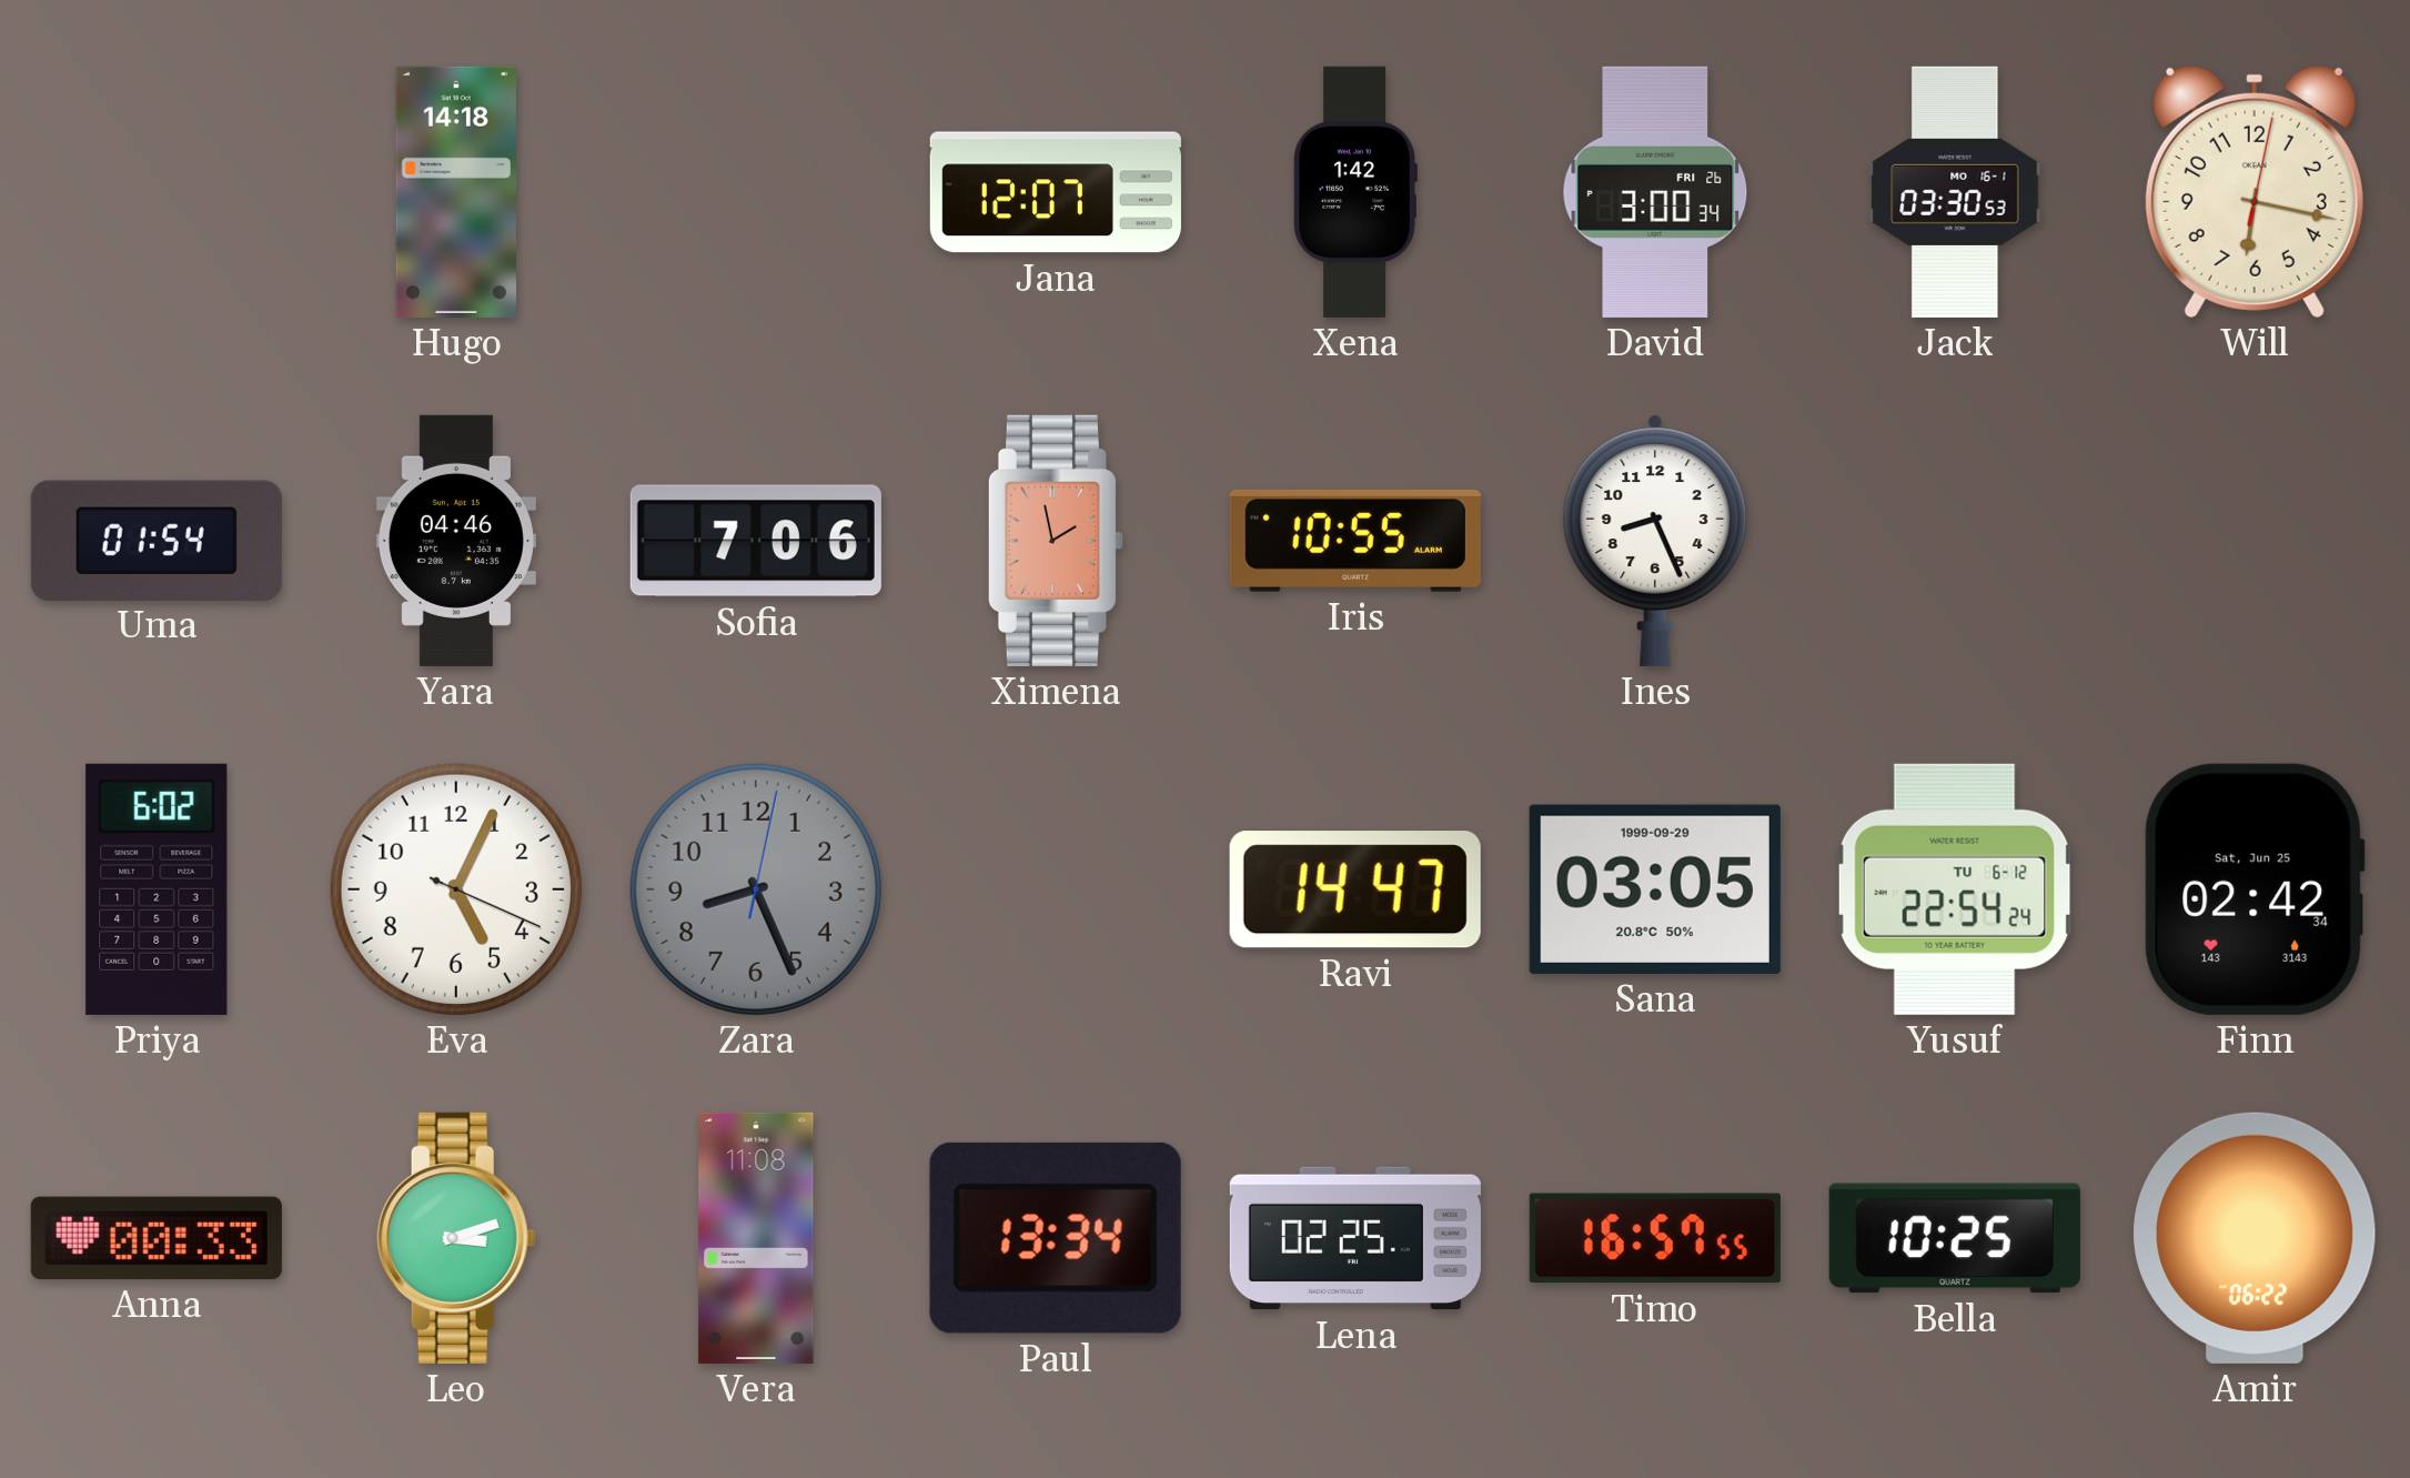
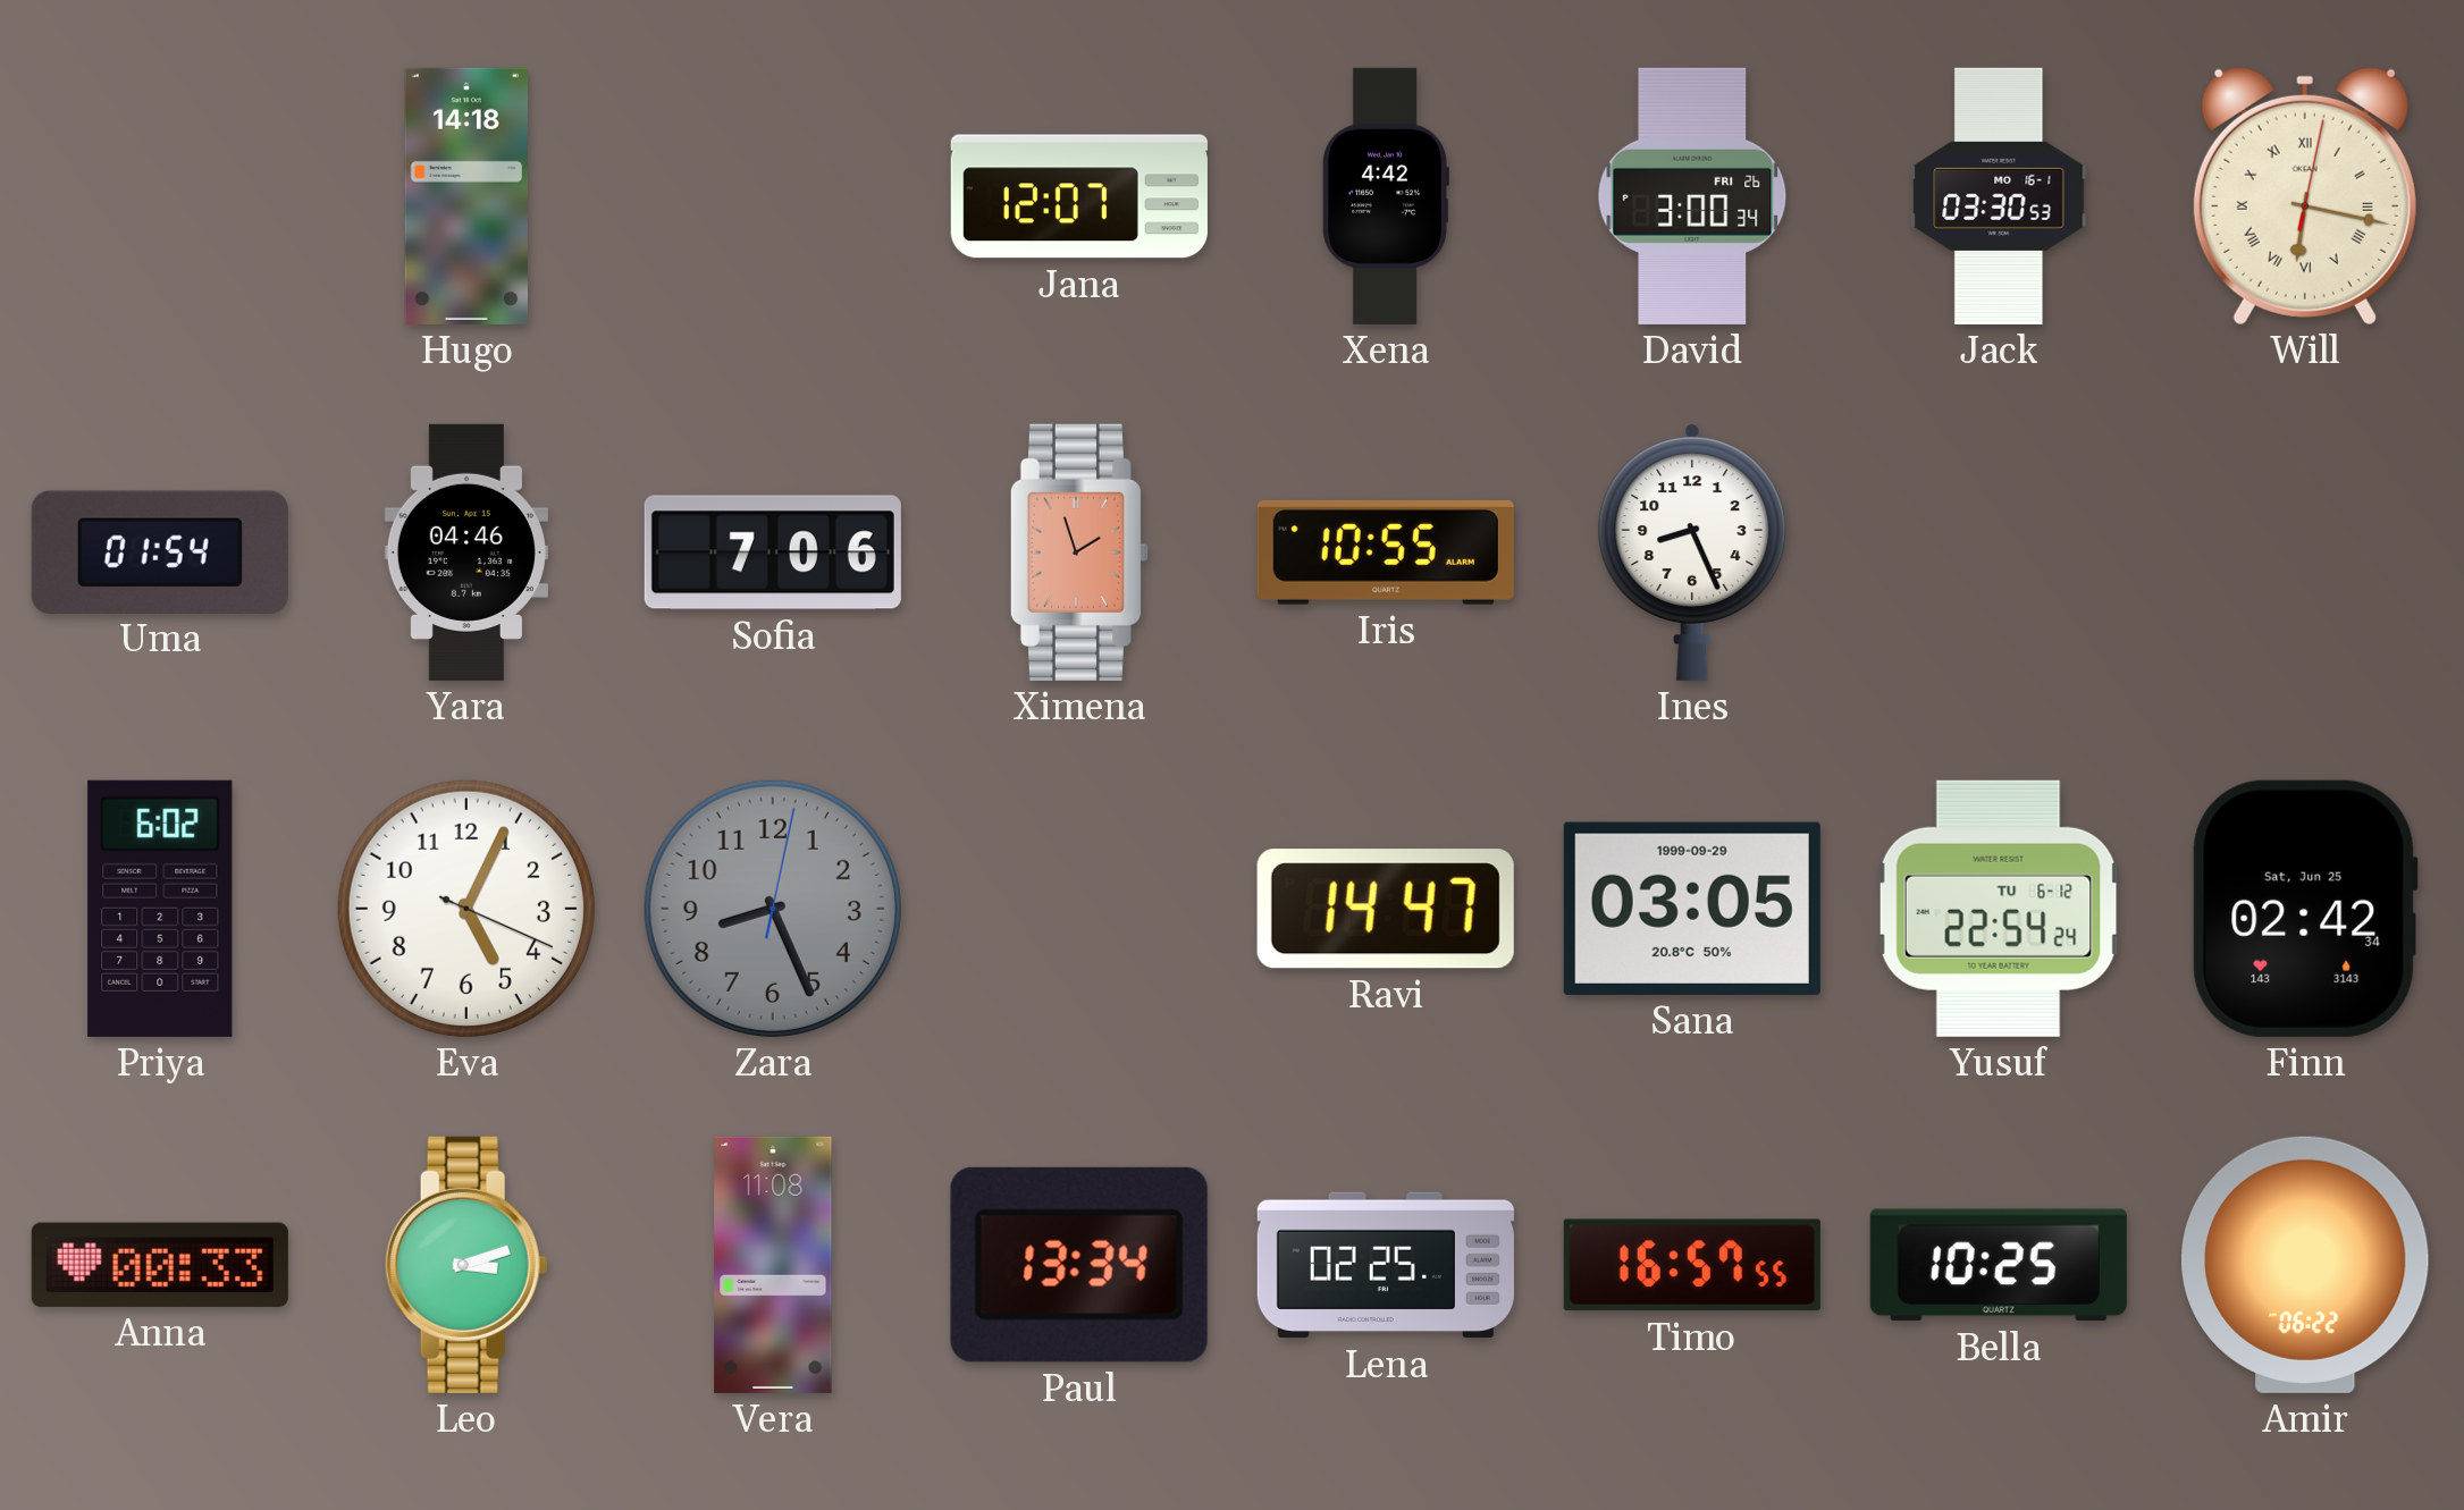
Xena: 1:42 -> 4:42
Will numerals: Arabic -> Roman
Ximena: 1:58 -> 1:57
